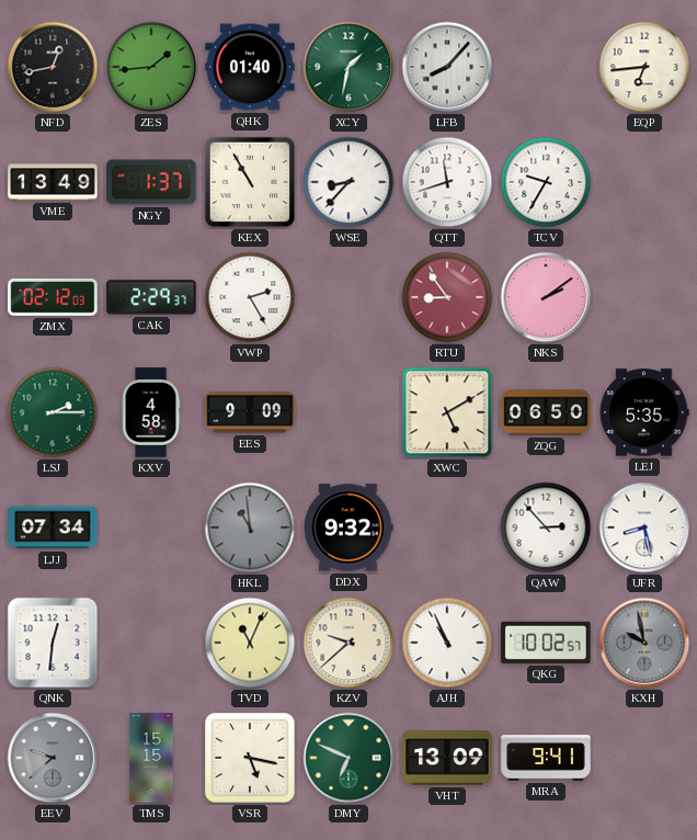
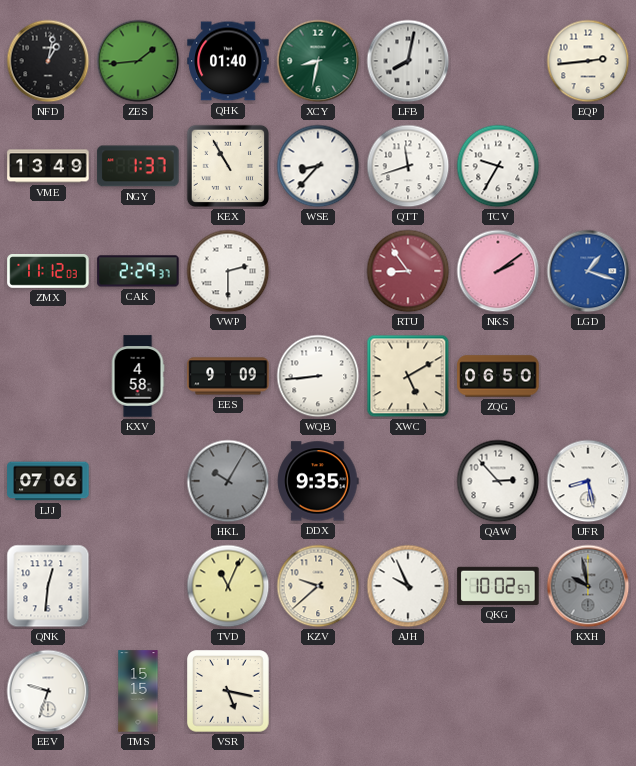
NFD: 12:43 -> 1:02
XCY: 1:32 -> 8:32
LFB: 8:07 -> 8:02
EQP: 6:44 -> 2:44
ZMX: 02:12 -> 11:12
VWP: 2:25 -> 2:30
LGD: none -> 1:18
LSJ: 2:15 -> none
WQB: none -> 8:44
LEJ: 5:35 -> none
LJJ: 07:34 -> 07:06
HKL: 10:59 -> 10:05
DDX: 9:32 -> 9:35
AJH: 10:56 -> 9:56
EEV: 9:38 -> 9:33
EEV dial: grey -> white
DMY: 6:49 -> none
VHT: 13:09 -> none
MRA: 9:41 -> none
